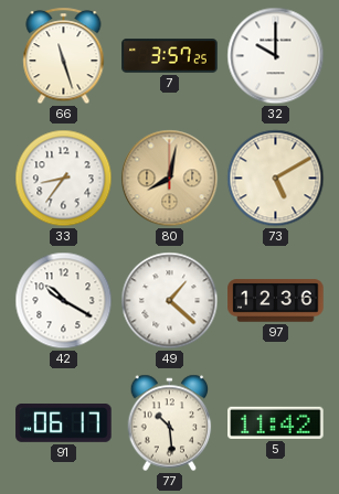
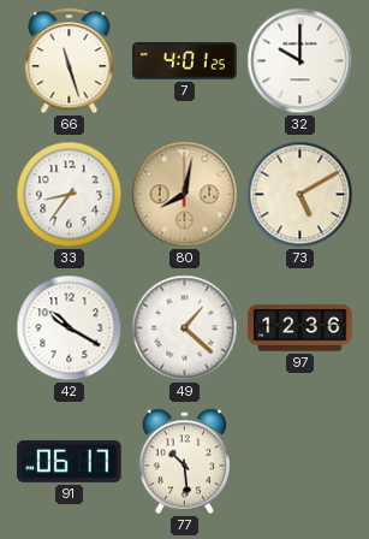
7: 3:57 -> 4:01
5: 11:42 -> none
